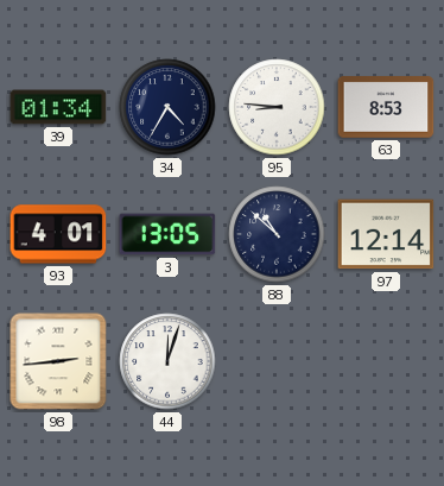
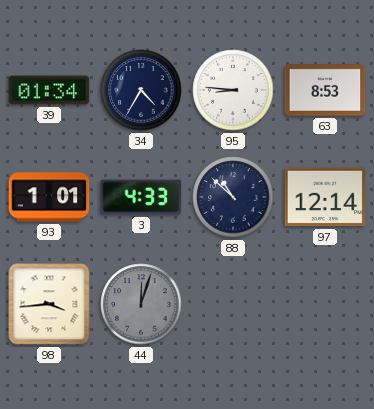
93: 4:01 -> 1:01
3: 13:05 -> 4:33
98: 2:44 -> 3:44
44 dial: white -> grey
